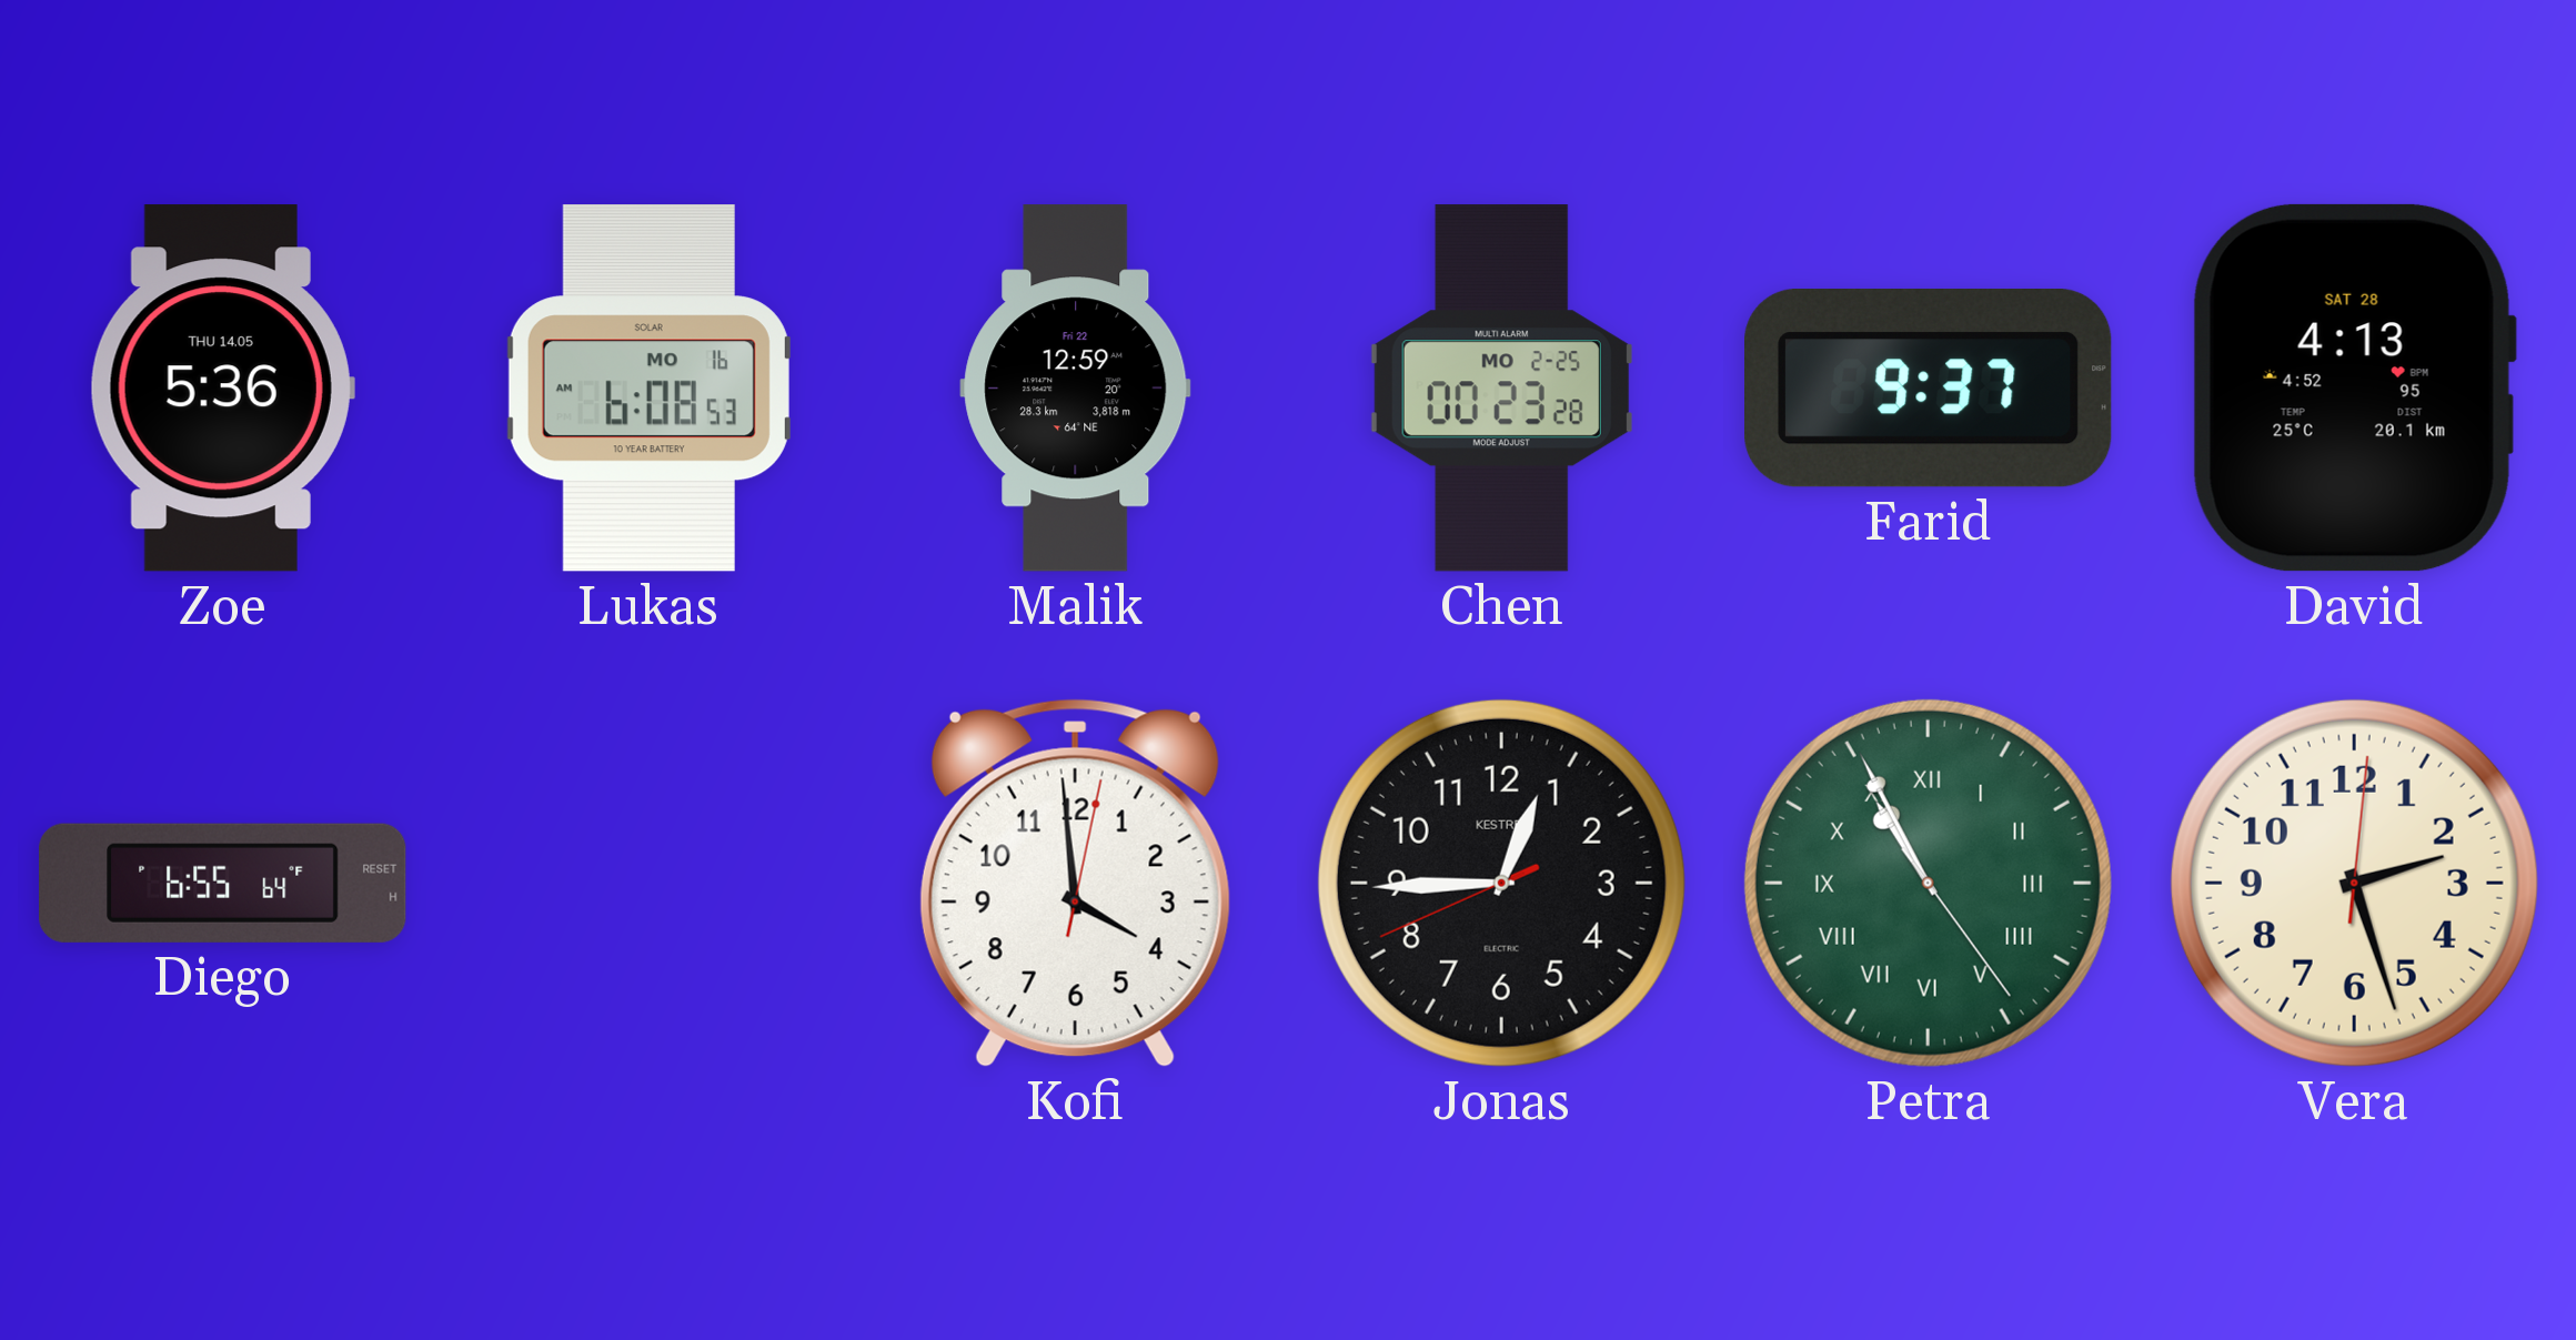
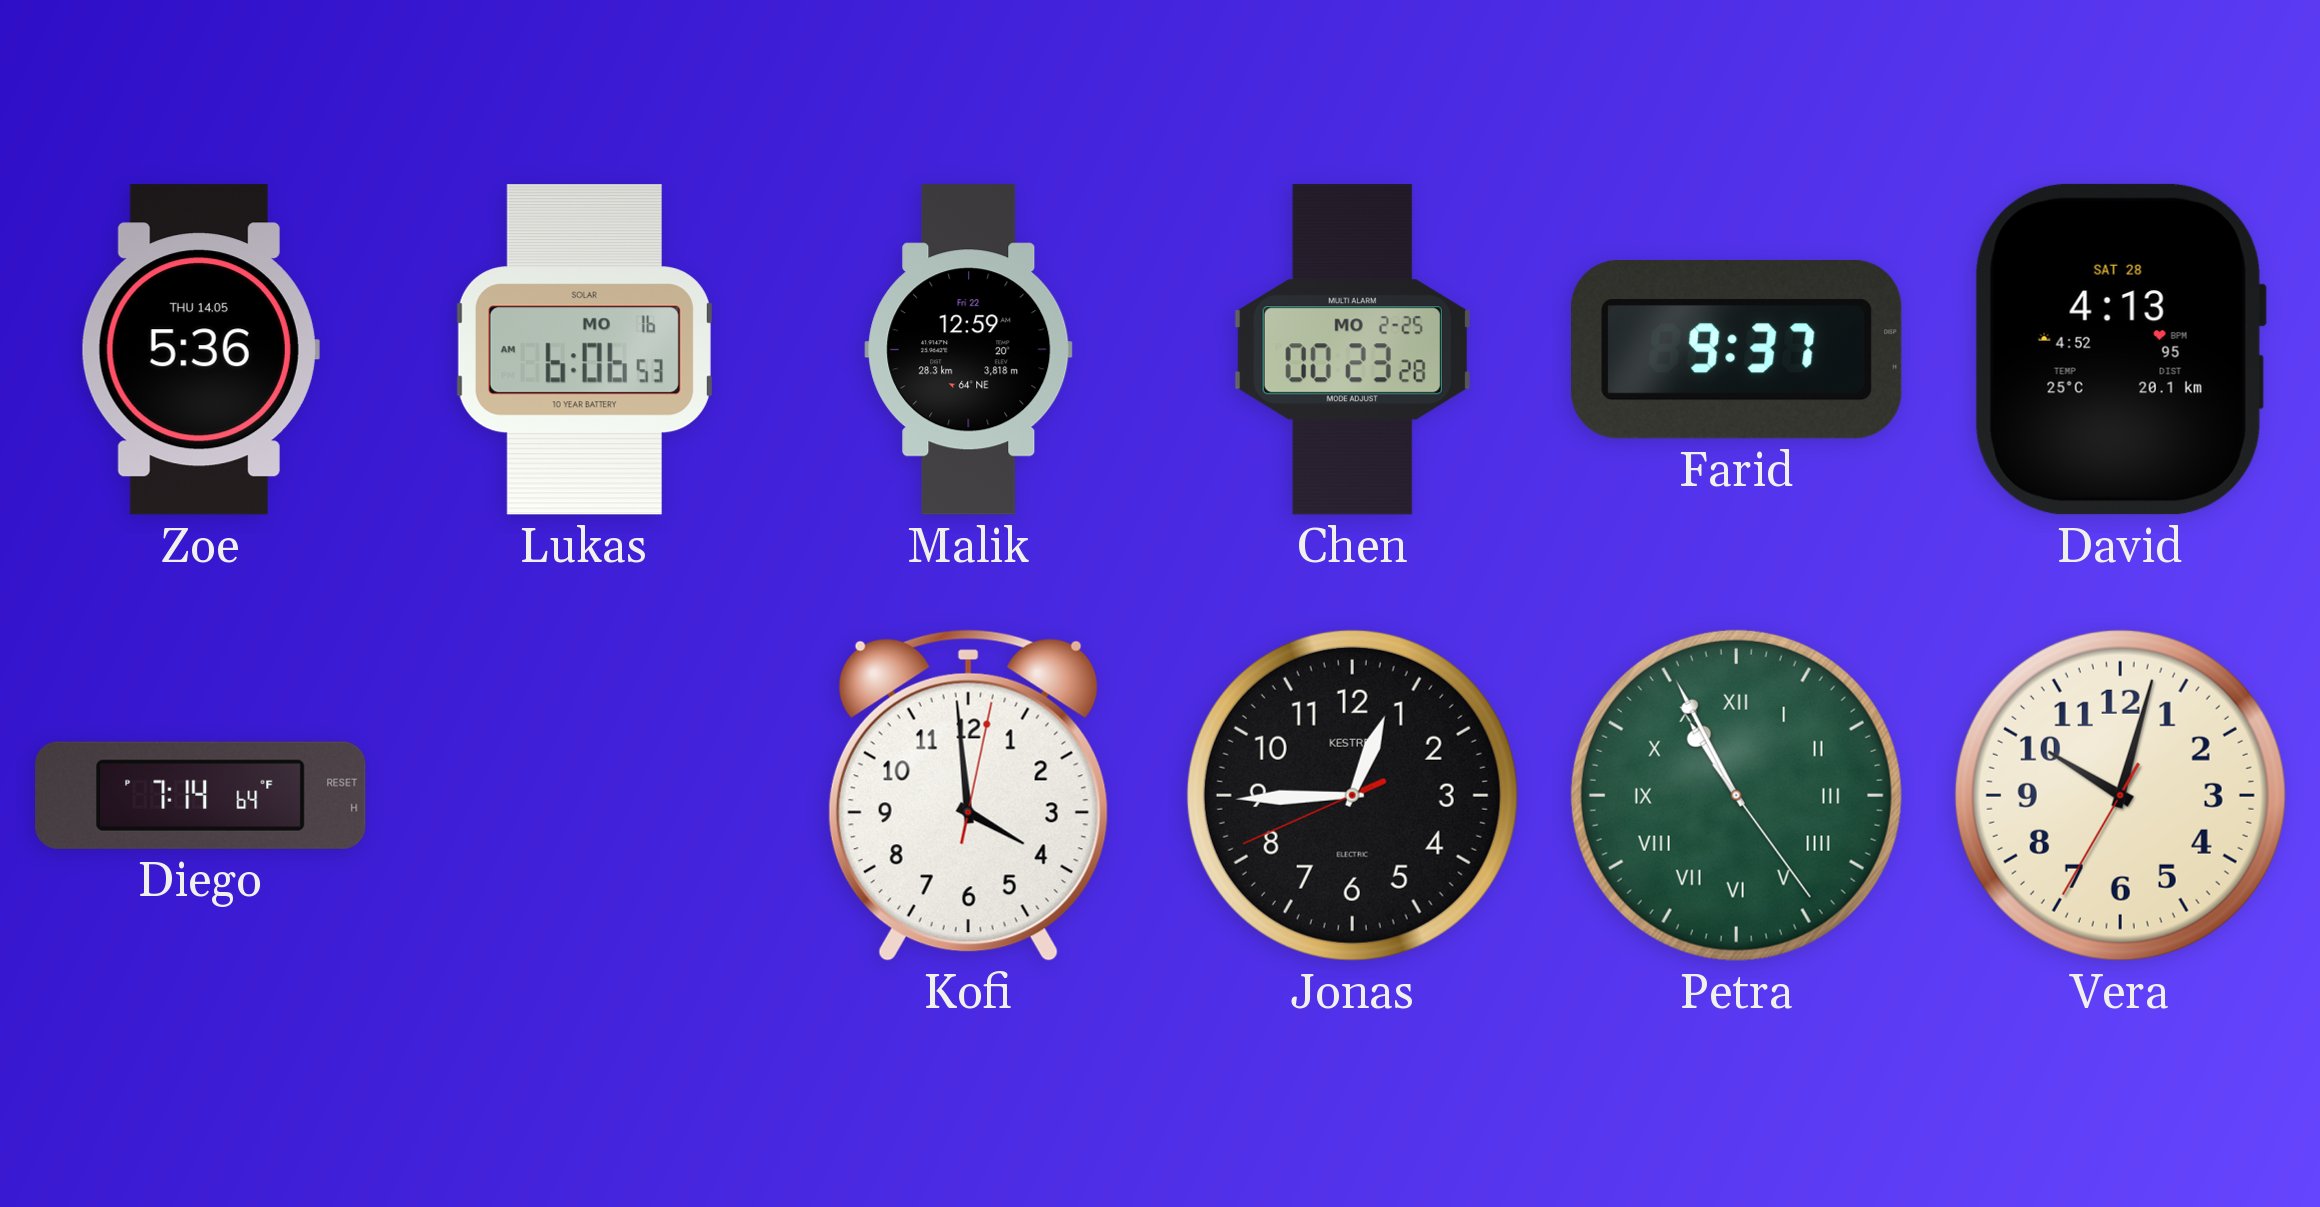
Lukas: 6:08 -> 6:06
Diego: 6:55 -> 7:14
Vera: 2:27 -> 10:02
